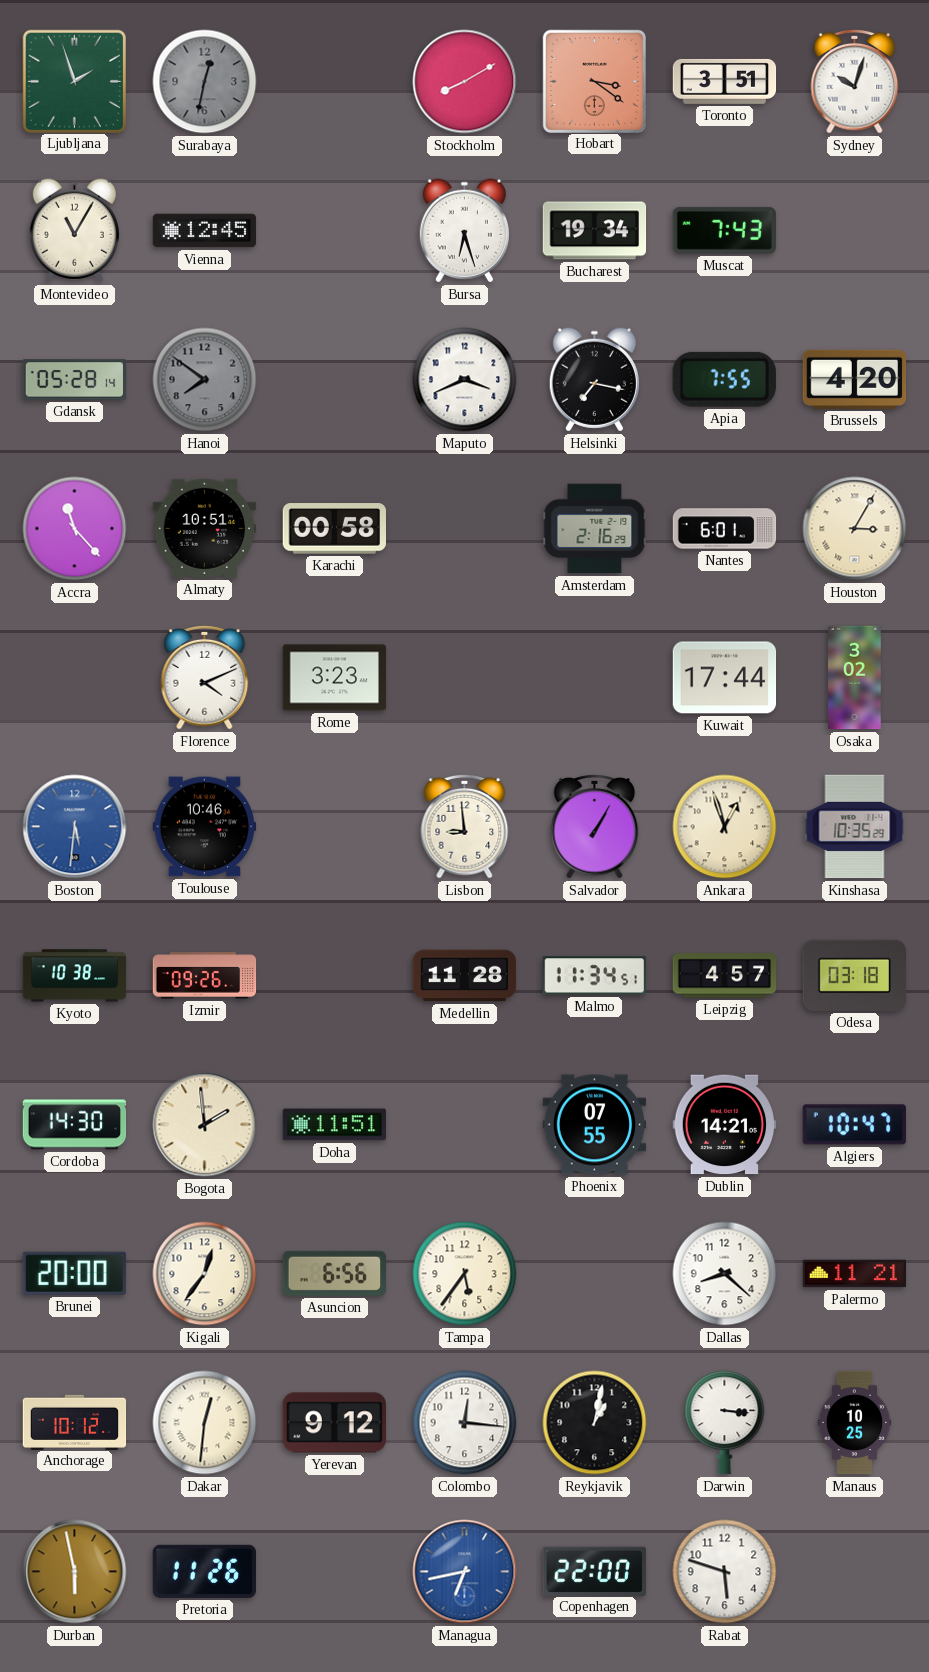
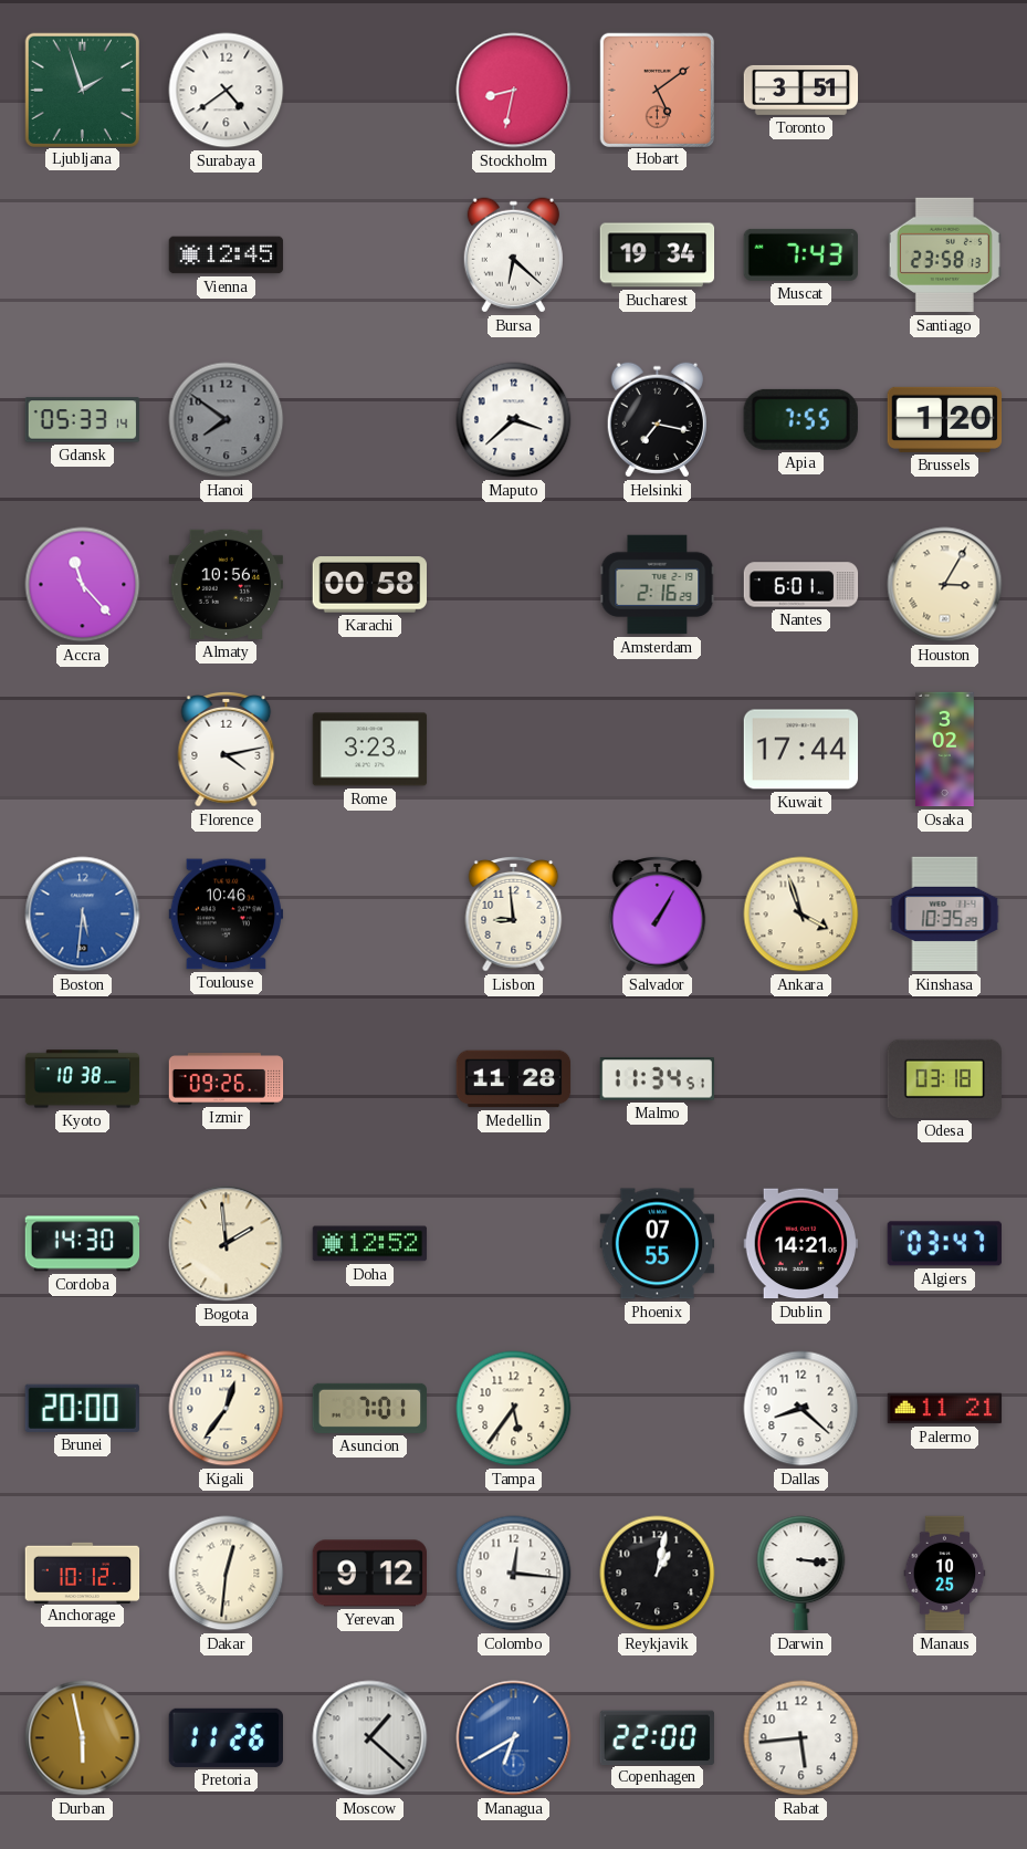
Surabaya: 12:32 -> 4:39
Surabaya dial: grey -> white
Stockholm: 8:10 -> 8:32
Hobart: 3:21 -> 5:09
Sydney: 10:03 -> none
Montevideo: 11:05 -> none
Bursa: 6:27 -> 6:22
Santiago: none -> 23:58
Gdansk: 05:28 -> 05:33
Maputo: 3:41 -> 3:38
Brussels: 4:20 -> 1:20
Almaty: 10:51 -> 10:56
Florence: 4:11 -> 4:13
Ankara: 12:57 -> 3:57
Leipzig: 4:57 -> none
Doha: 11:51 -> 12:52
Algiers: 10:47 -> 03:47
Asuncion: 6:56 -> 7:01
Moscow: none -> 1:22
Managua: 6:43 -> 6:40
Rabat: 5:48 -> 5:44
